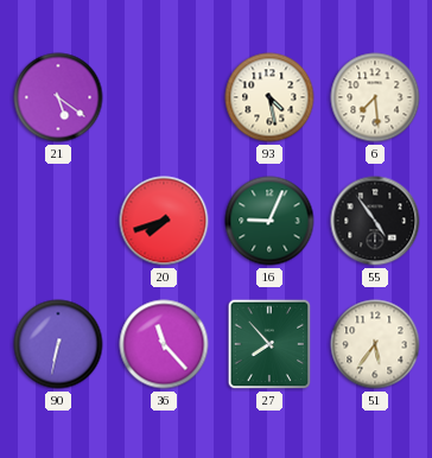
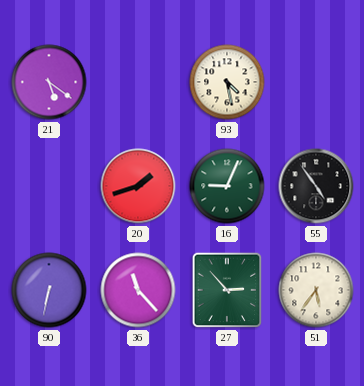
6: 7:29 -> none
20: 7:42 -> 1:42
27: 7:53 -> 2:53
